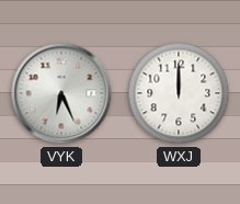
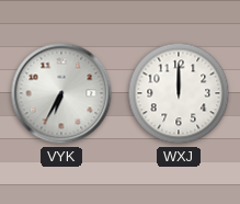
VYK: 6:26 -> 6:35
